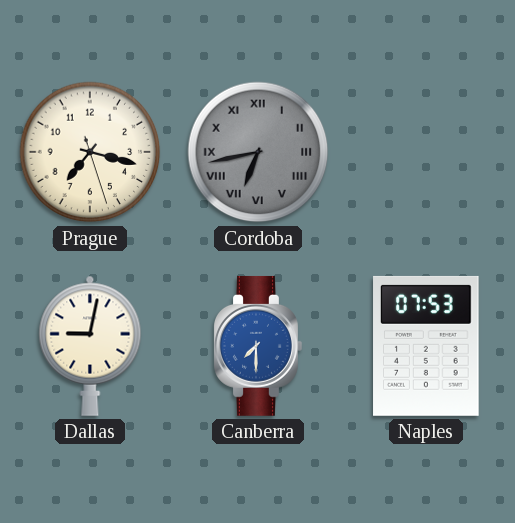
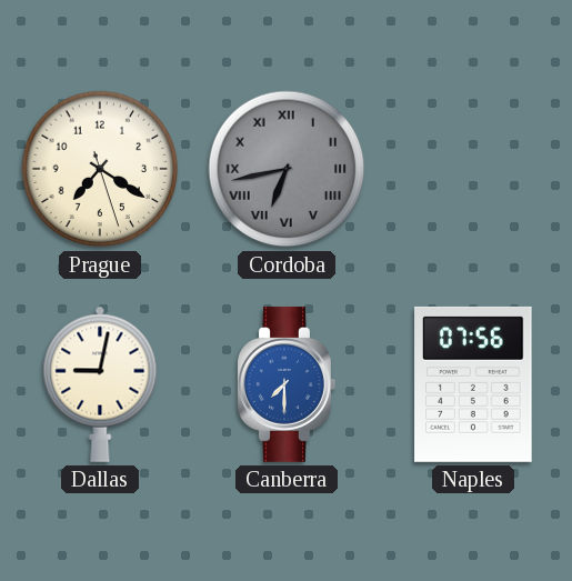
Prague: 7:17 -> 7:20
Naples: 07:53 -> 07:56
